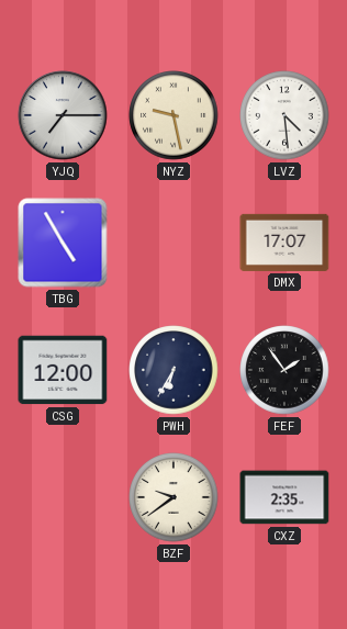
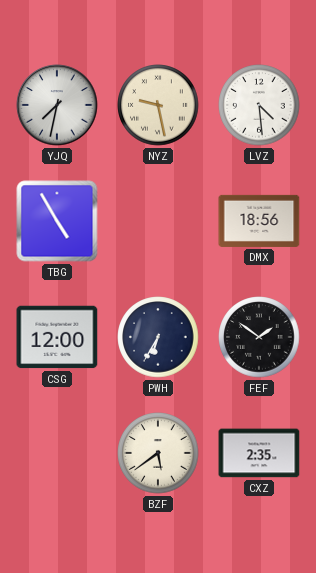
YJQ: 7:15 -> 7:32
DMX: 17:07 -> 18:56
FEF: 1:54 -> 1:51
BZF: 9:39 -> 5:39
